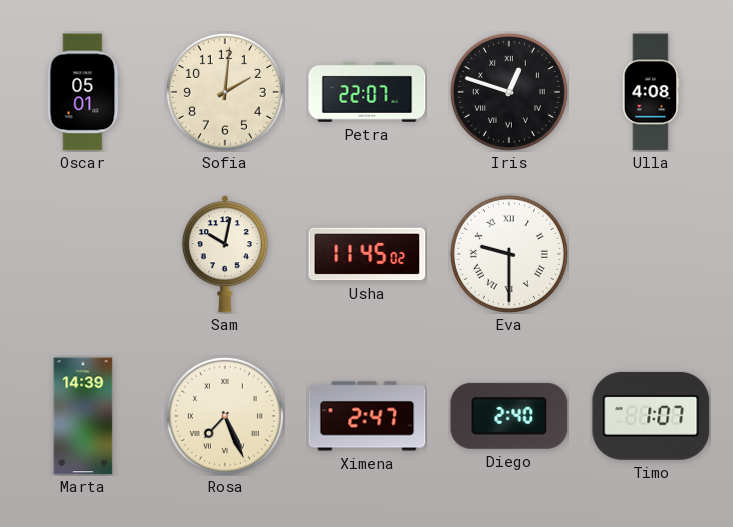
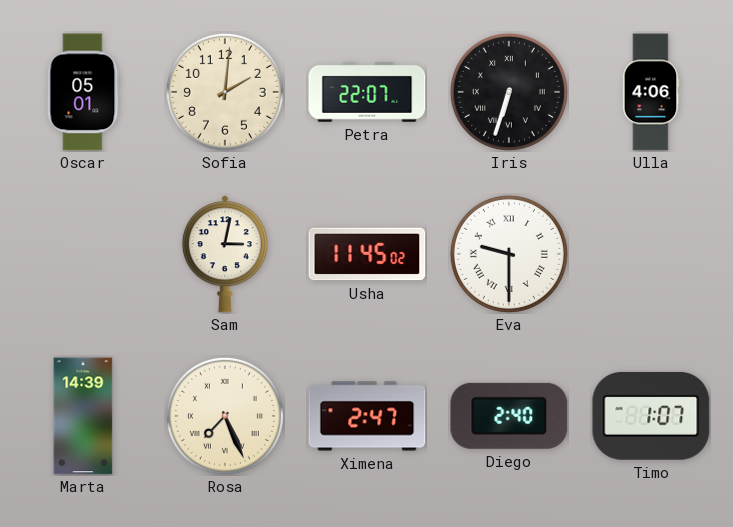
Iris: 12:48 -> 6:33
Ulla: 4:08 -> 4:06
Sam: 10:02 -> 3:02
